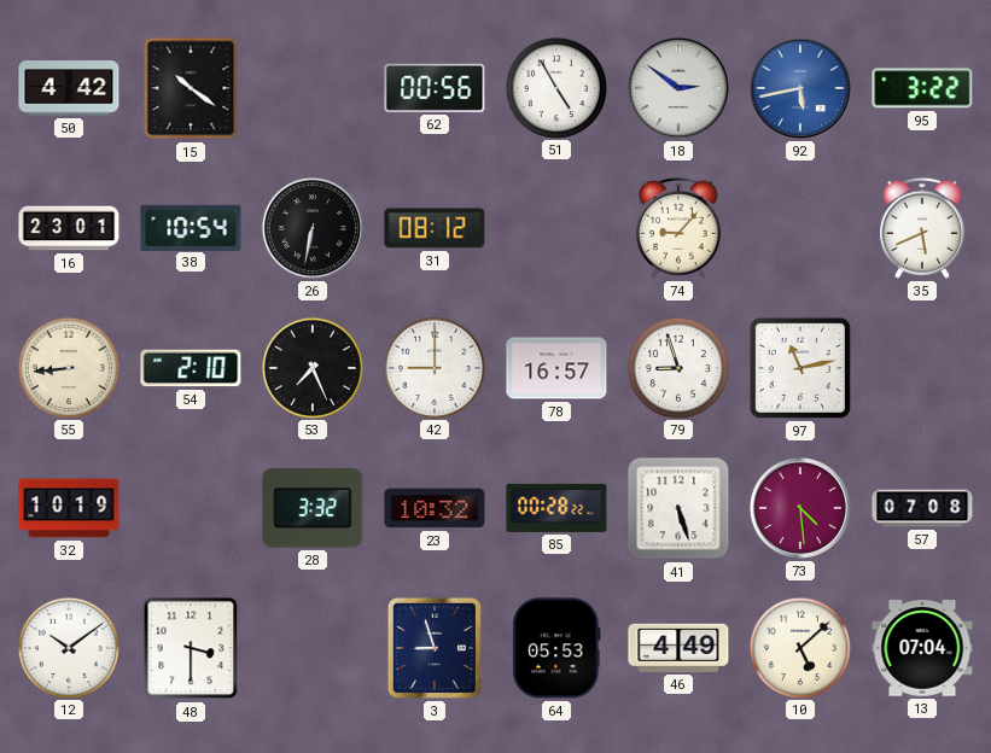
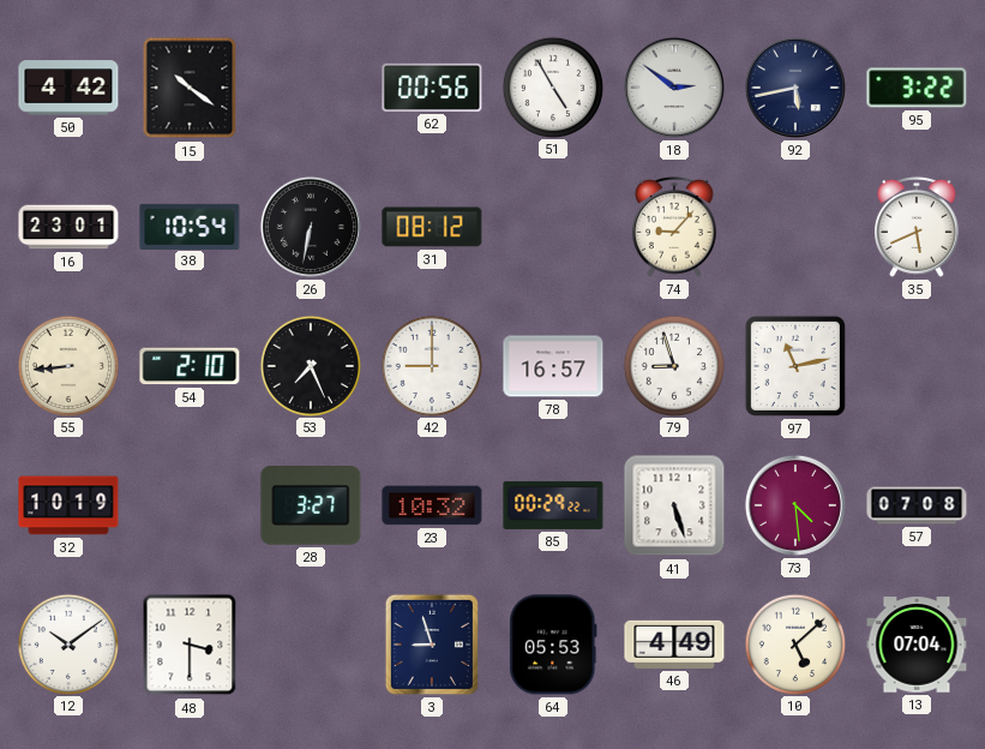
92 dial: blue -> navy
28: 3:32 -> 3:27
85: 00:28 -> 00:29
